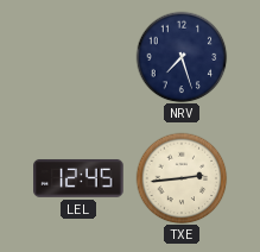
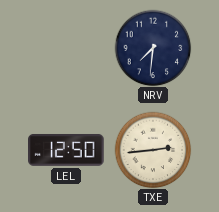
NRV: 7:27 -> 7:31
LEL: 12:45 -> 12:50
